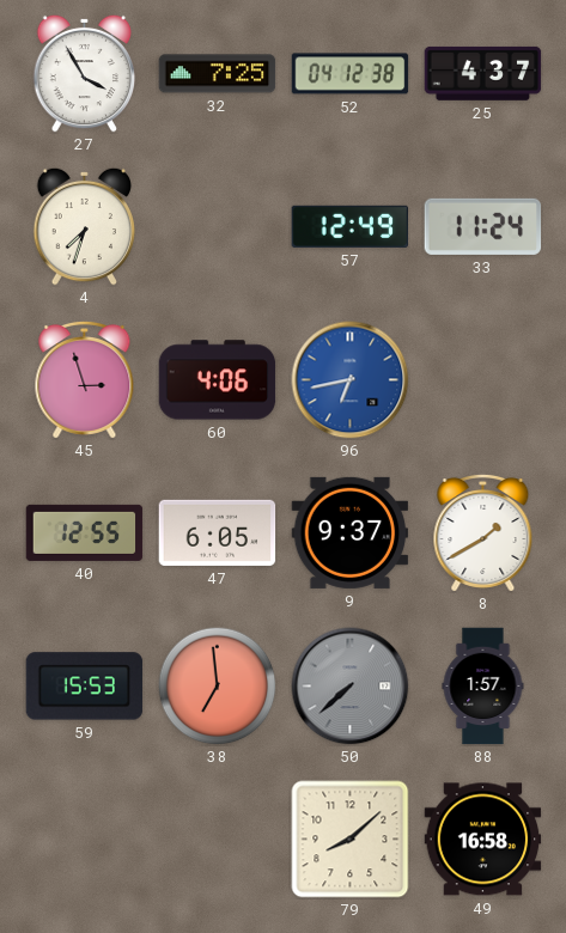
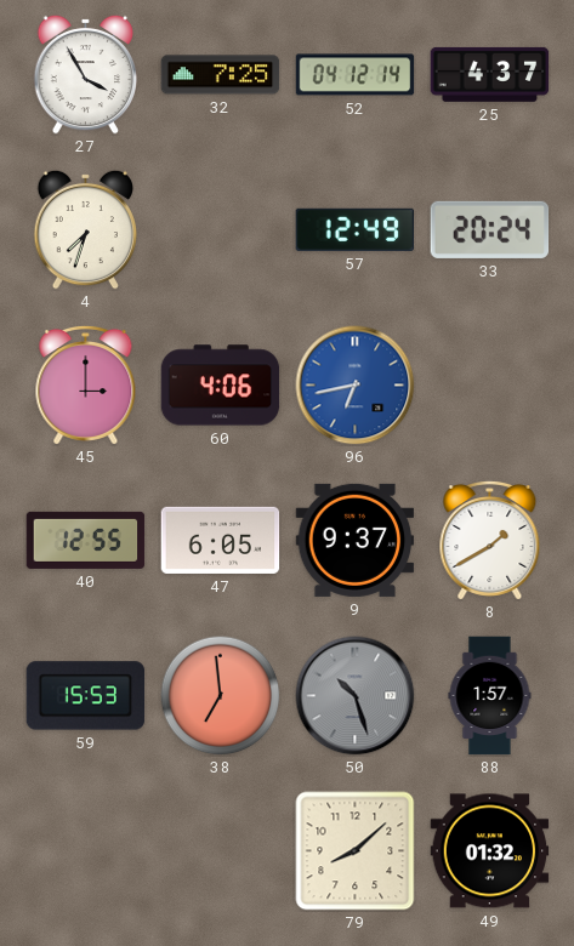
52: 04:12:38 -> 04:12:14
33: 11:24 -> 20:24
45: 2:57 -> 3:00
50: 7:38 -> 10:27
49: 16:58 -> 01:32
